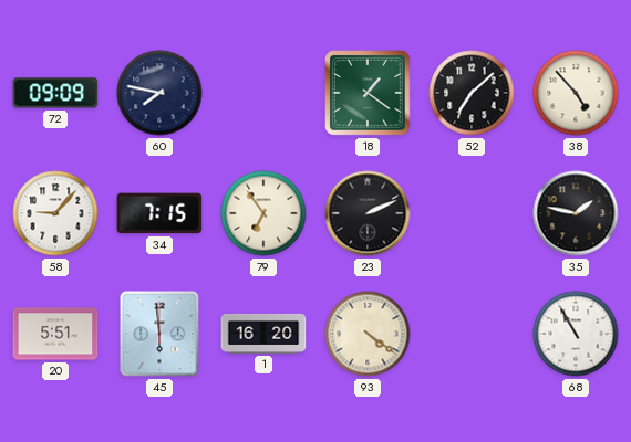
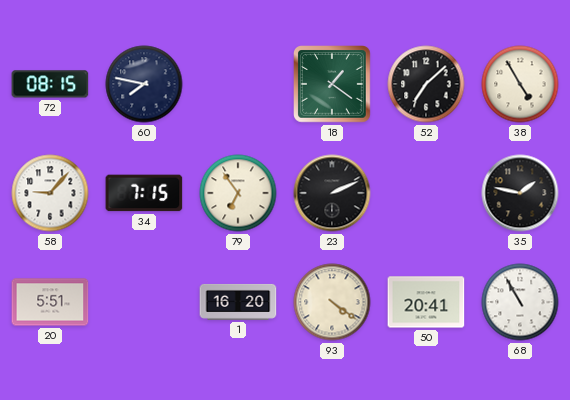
72: 09:09 -> 08:15
38: 4:53 -> 4:55
45: 5:59 -> none
50: none -> 20:41
